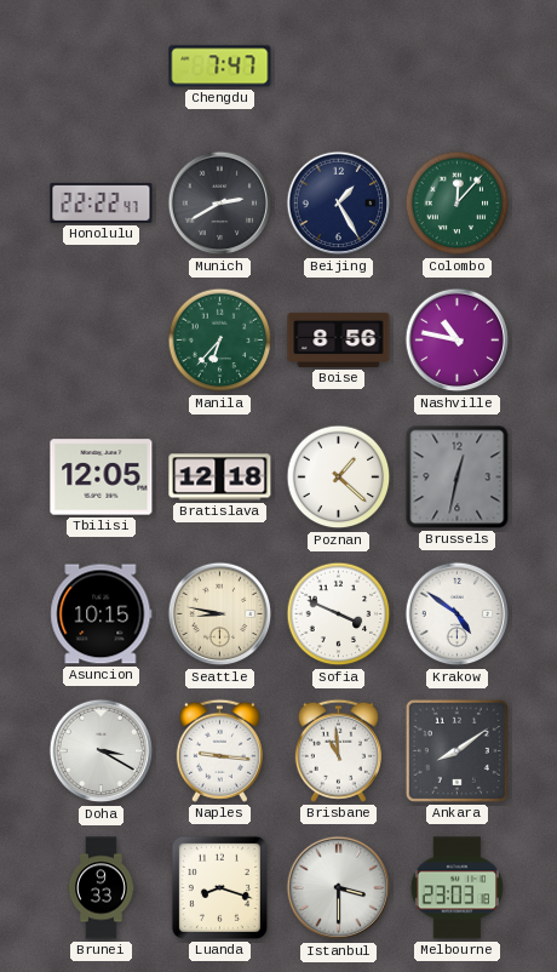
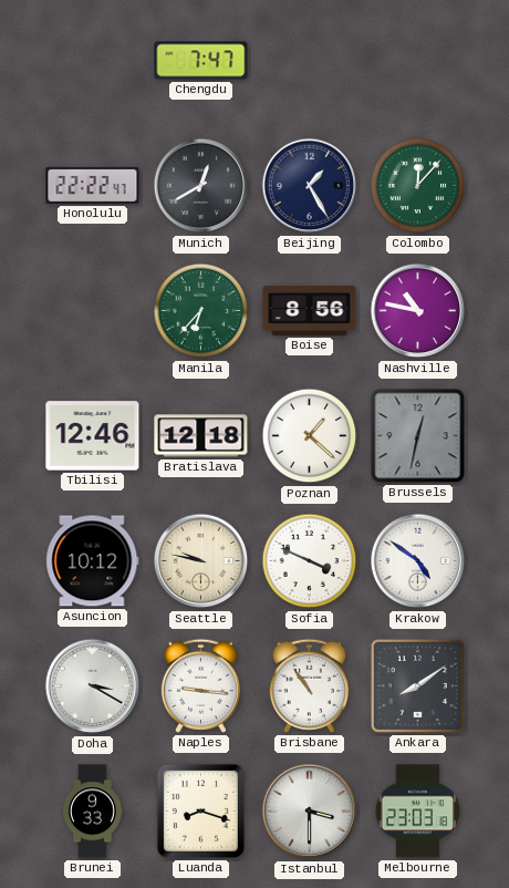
Munich: 2:40 -> 12:40
Tbilisi: 12:05 -> 12:46
Asuncion: 10:15 -> 10:12
Seattle: 8:47 -> 9:47
Brisbane: 10:59 -> 10:54
